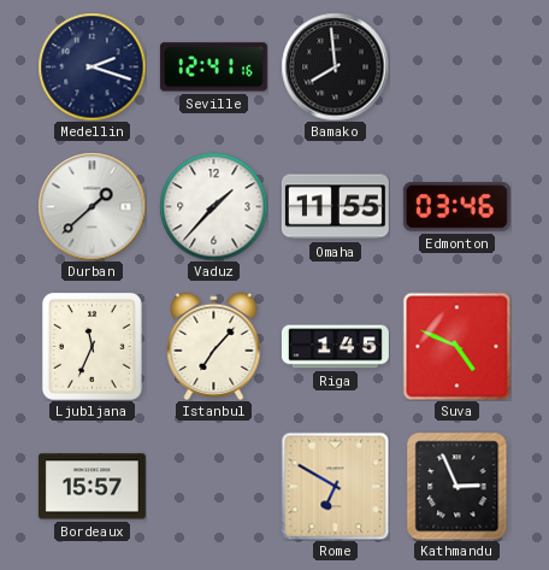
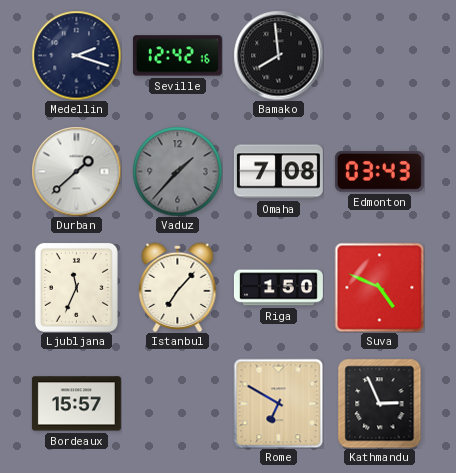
Seville: 12:41 -> 12:42
Vaduz dial: white -> grey
Omaha: 11:55 -> 7:08
Edmonton: 03:46 -> 03:43
Riga: 1:45 -> 1:50
